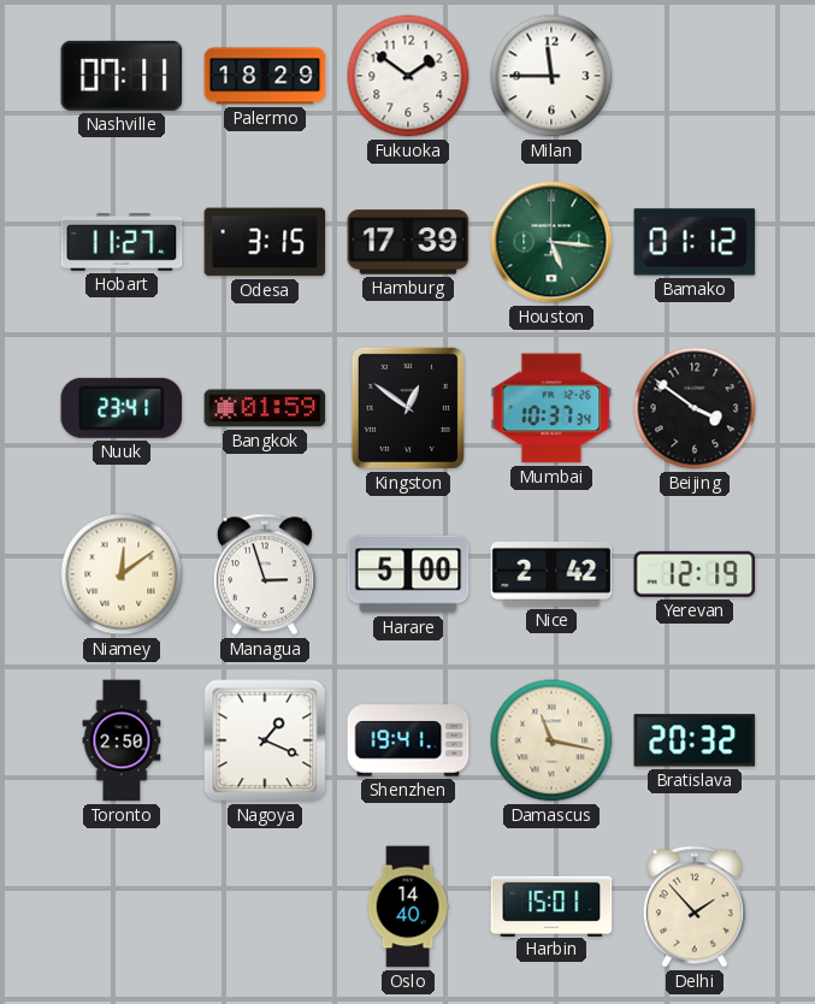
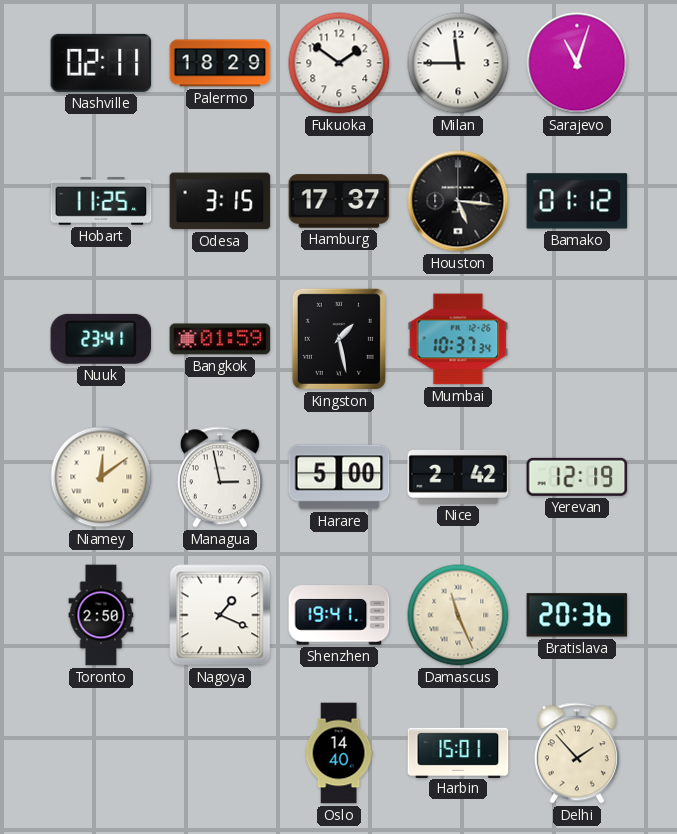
Nashville: 07:11 -> 02:11
Sarajevo: none -> 11:03
Hobart: 11:27 -> 11:25
Hamburg: 17:39 -> 17:37
Houston dial: green -> black
Kingston: 12:51 -> 1:28
Beijing: 3:51 -> none
Managua: 2:57 -> 2:58
Damascus: 11:17 -> 11:26
Bratislava: 20:32 -> 20:36
